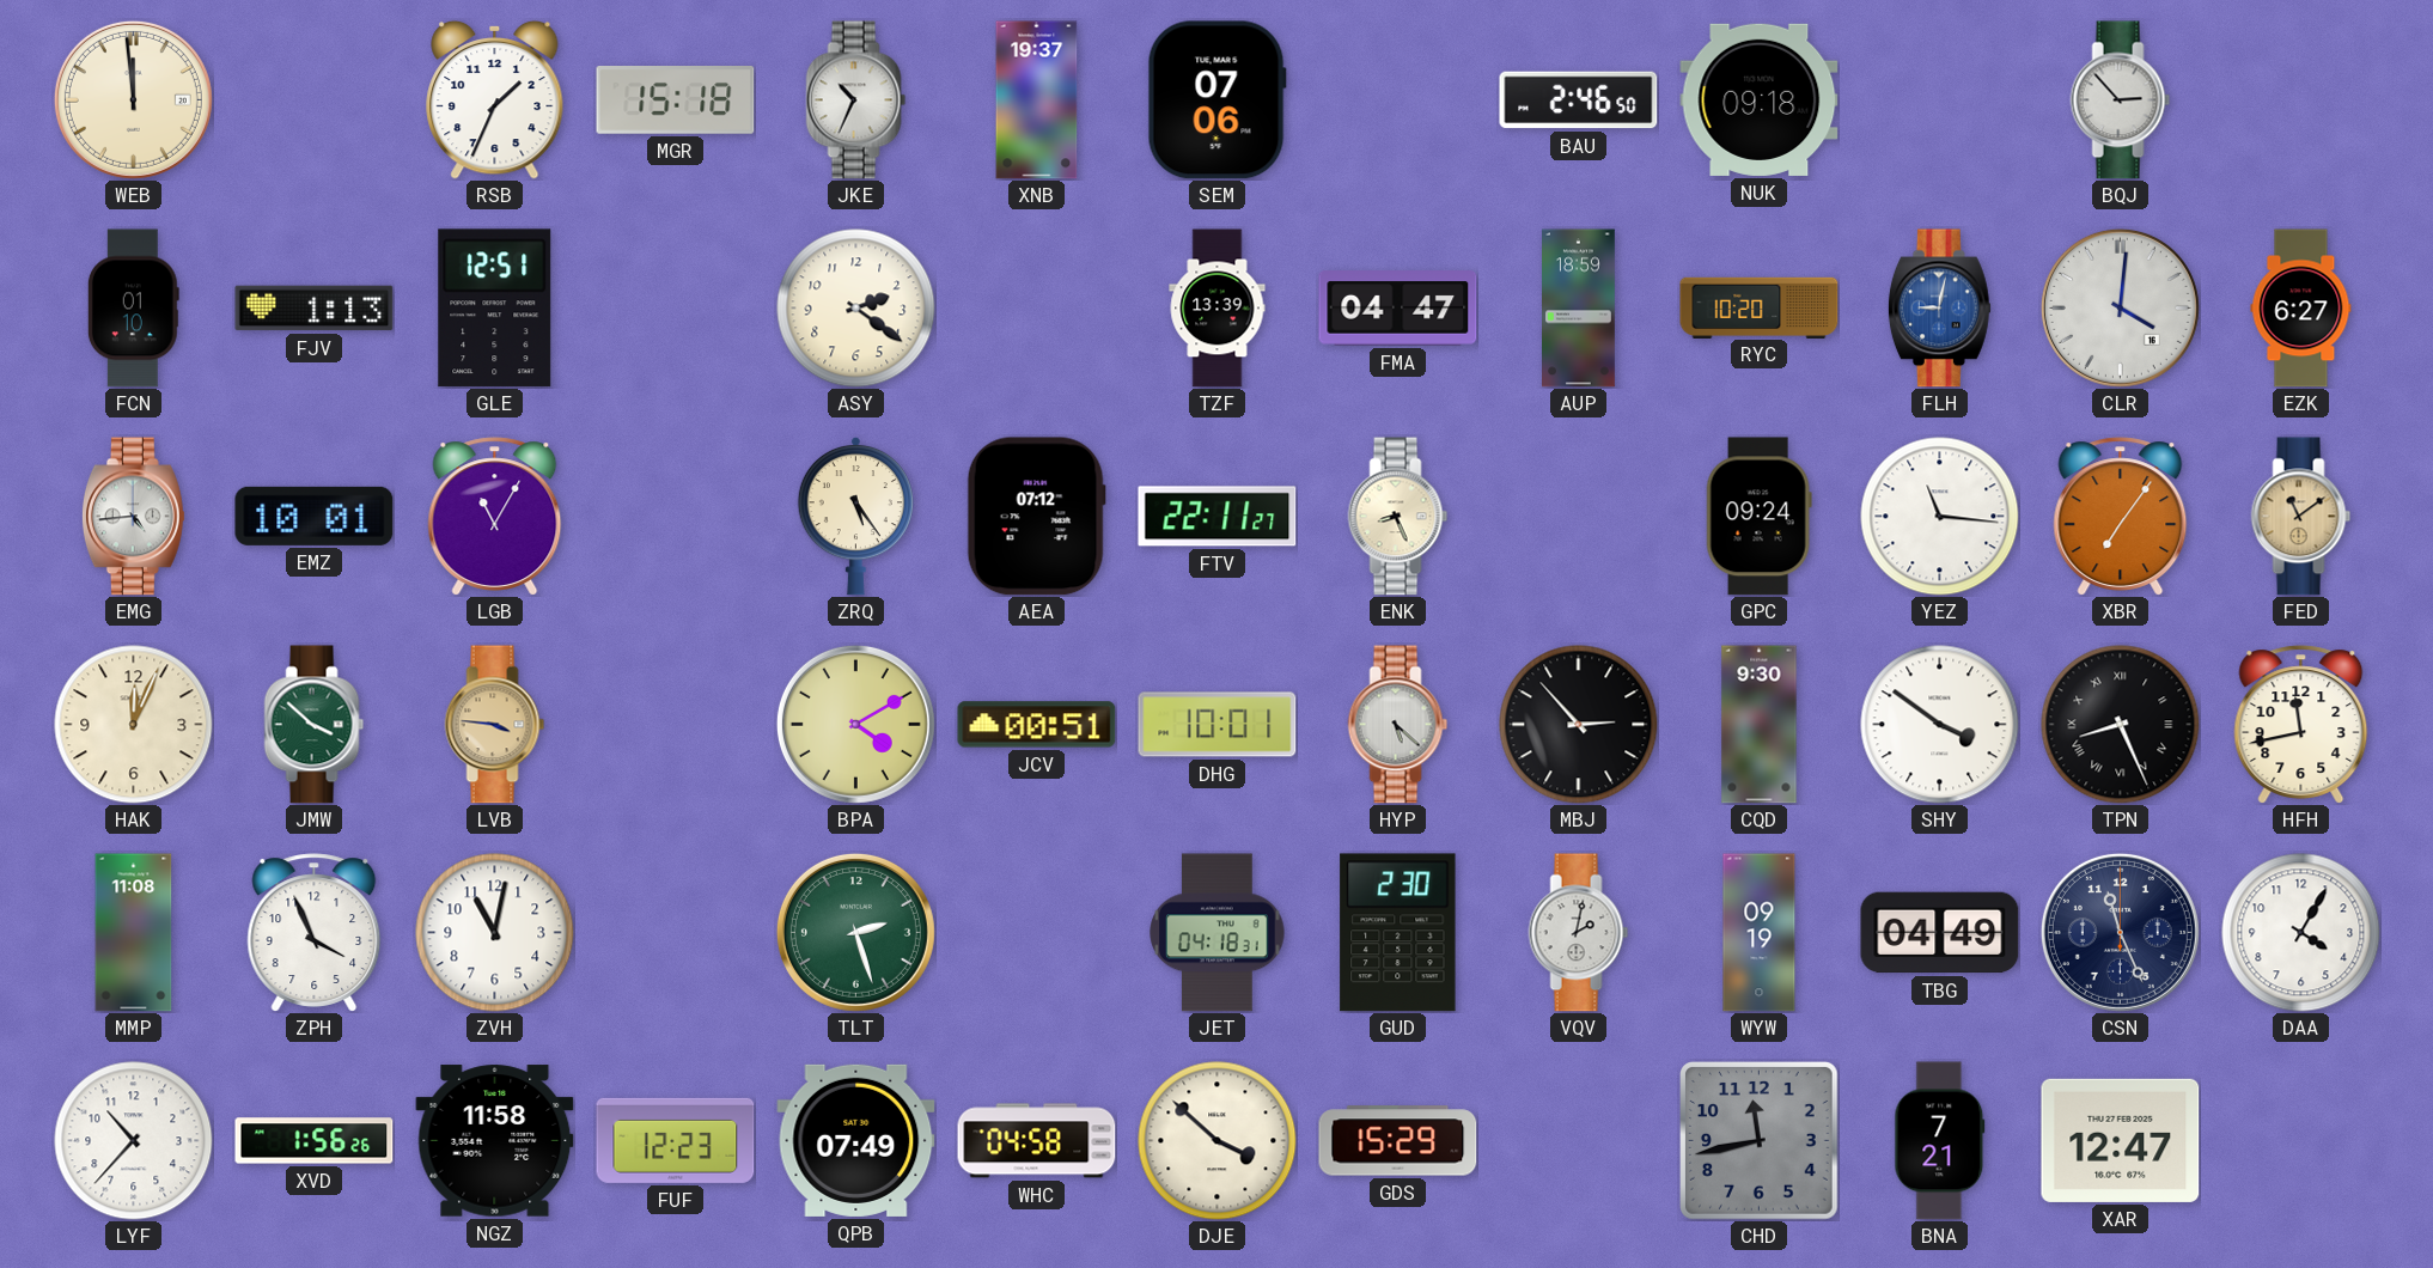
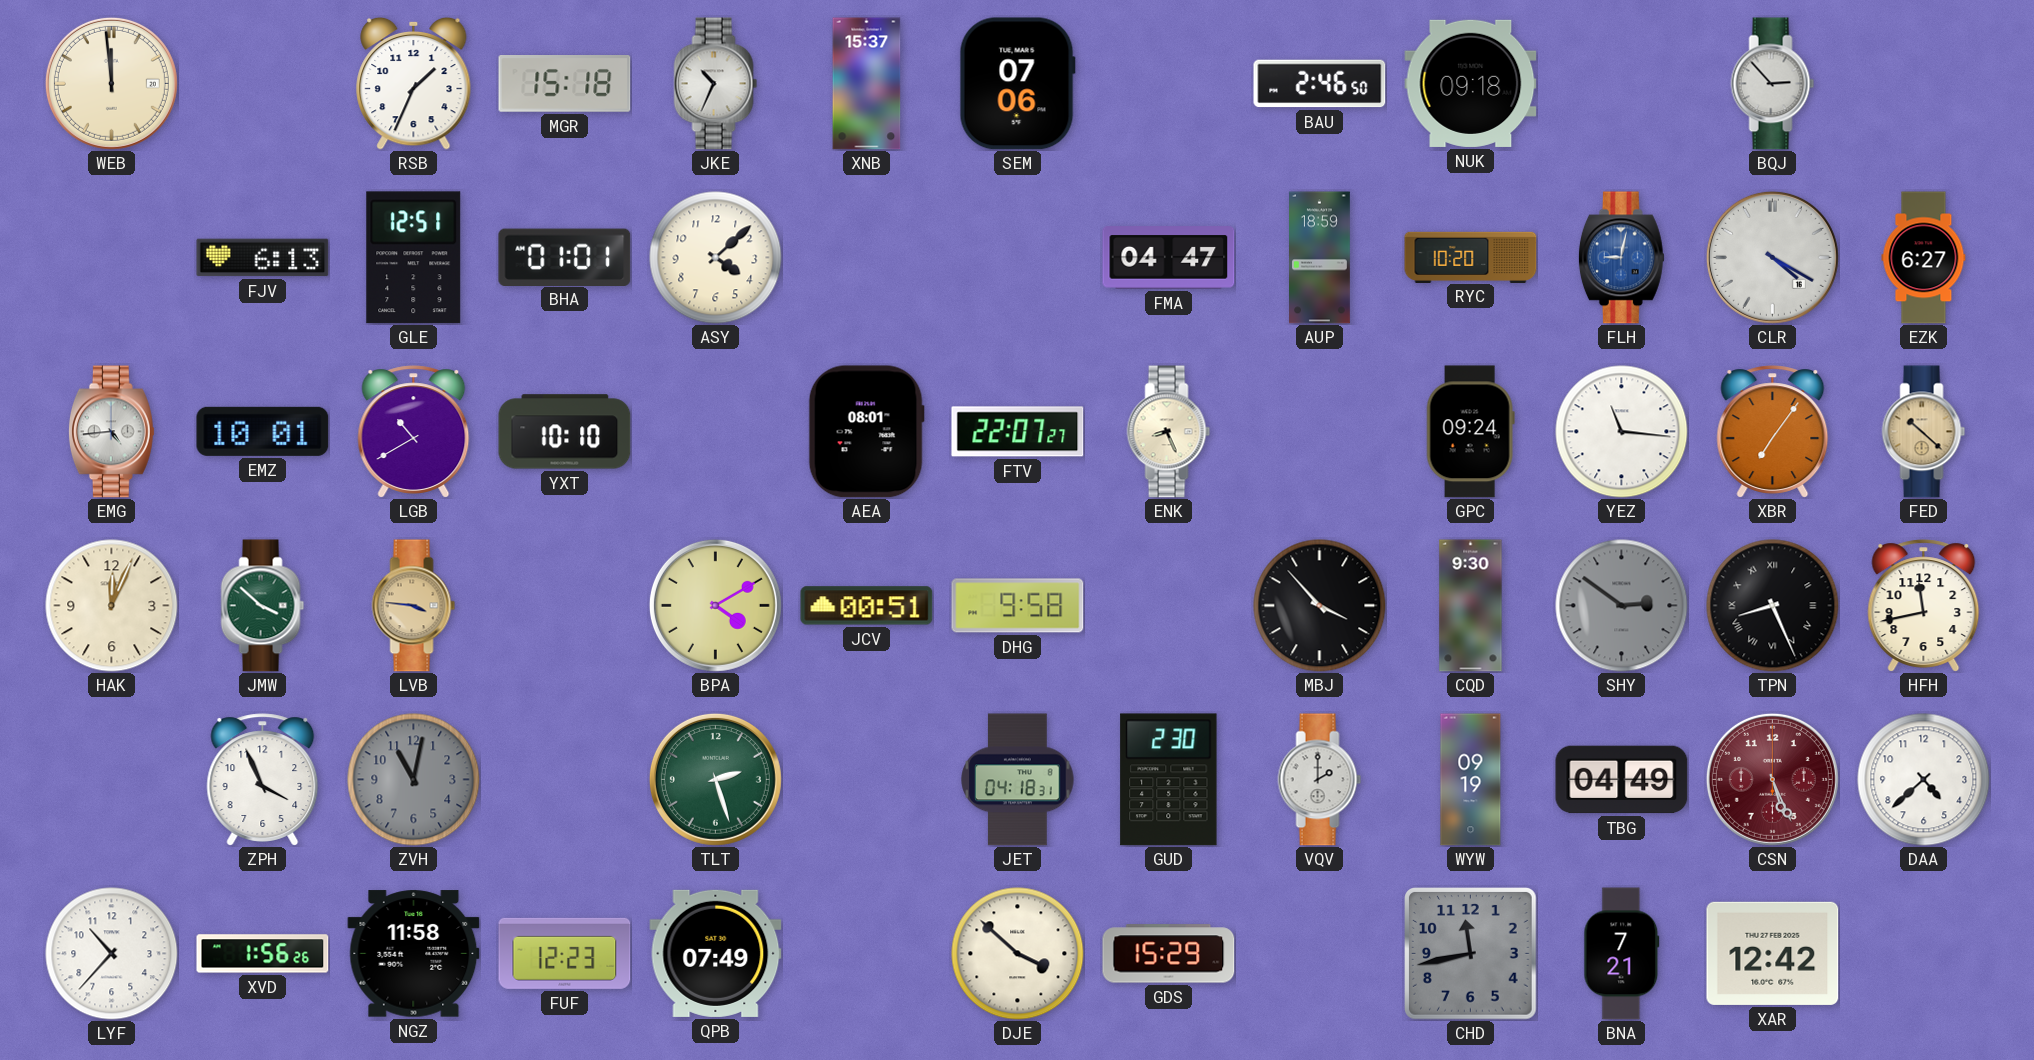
XNB: 19:37 -> 15:37
FCN: 01:10 -> none
FJV: 1:13 -> 6:13
BHA: none -> 01:01
ASY: 2:21 -> 4:08
TZF: 13:39 -> none
CLR: 4:01 -> 4:20
LGB: 11:05 -> 10:40
YXT: none -> 10:10
ZRQ: 5:24 -> none
AEA: 07:12 -> 08:01
FTV: 22:11 -> 22:07
FED: 11:09 -> 10:22
DHG: 10:01 -> 9:58
HYP: 5:22 -> none
MBJ: 2:53 -> 3:53
SHY: 3:51 -> 2:51
SHY dial: white -> grey
MMP: 11:08 -> none
ZVH dial: white -> grey
VQV: 2:02 -> 2:00
CSN: 11:26 -> 5:26
CSN dial: navy -> burgundy
DAA: 4:05 -> 4:38
WHC: 04:58 -> none
XAR: 12:47 -> 12:42
